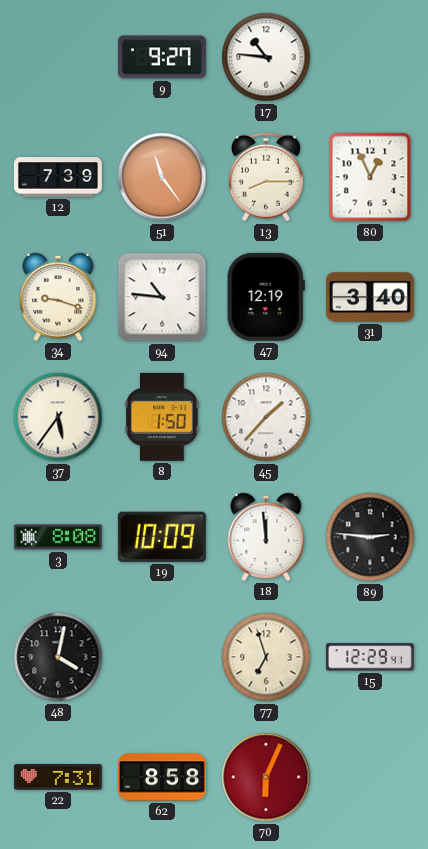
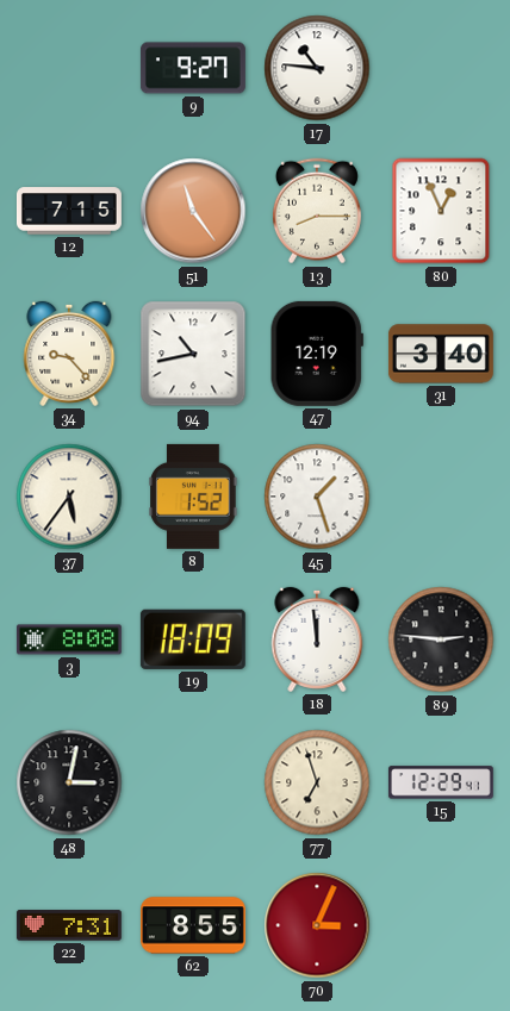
12: 7:39 -> 7:15
34: 9:18 -> 9:23
94: 10:46 -> 10:43
8: 1:50 -> 1:52
45: 1:37 -> 1:27
19: 10:09 -> 18:09
48: 4:02 -> 3:02
62: 8:58 -> 8:55
70: 6:04 -> 3:04
